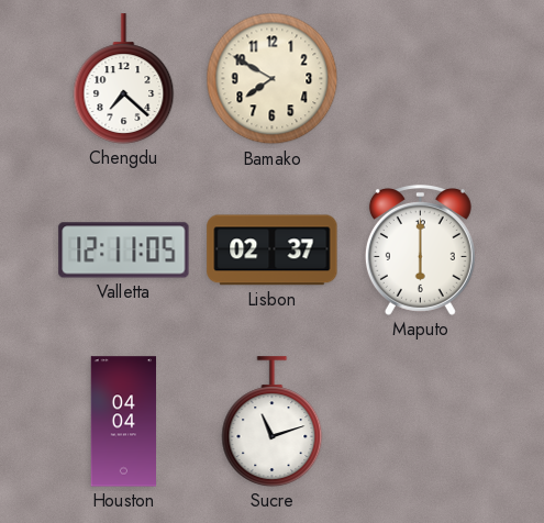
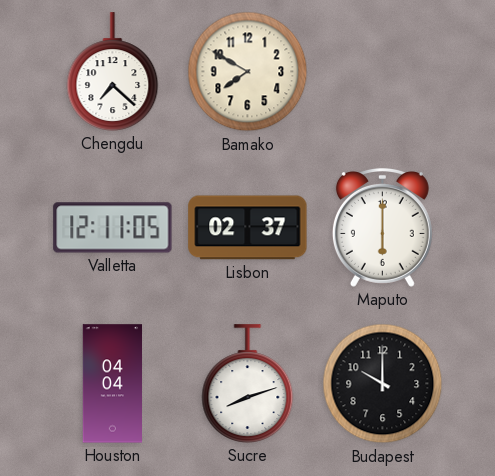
Sucre: 11:12 -> 8:12
Budapest: none -> 10:00
